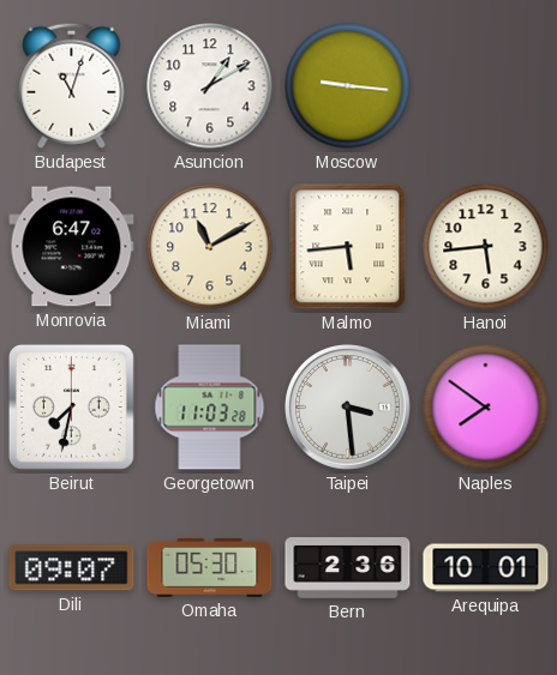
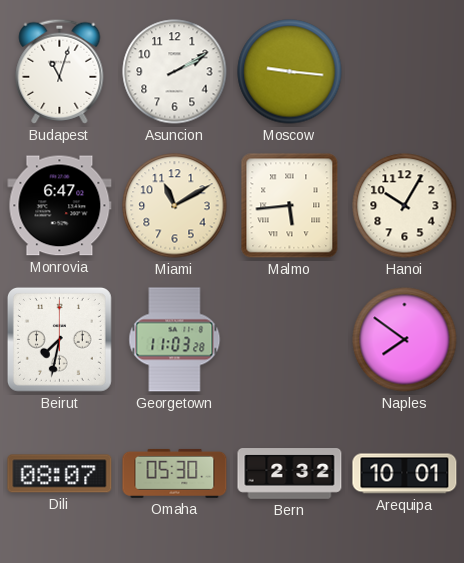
Asuncion: 1:10 -> 2:10
Hanoi: 5:44 -> 10:05
Taipei: 3:29 -> none
Dili: 09:07 -> 08:07
Bern: 2:36 -> 2:32
